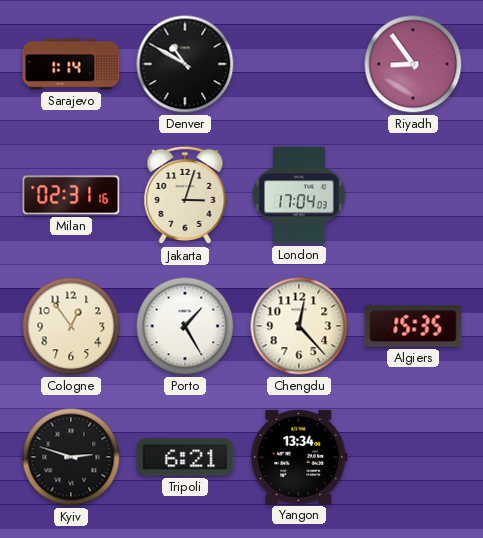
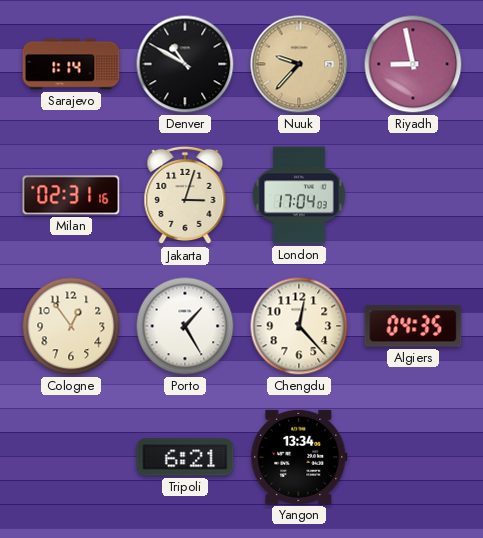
Nuuk: none -> 9:37
Riyadh: 8:54 -> 8:58
Algiers: 15:35 -> 04:35
Kyiv: 2:48 -> none
